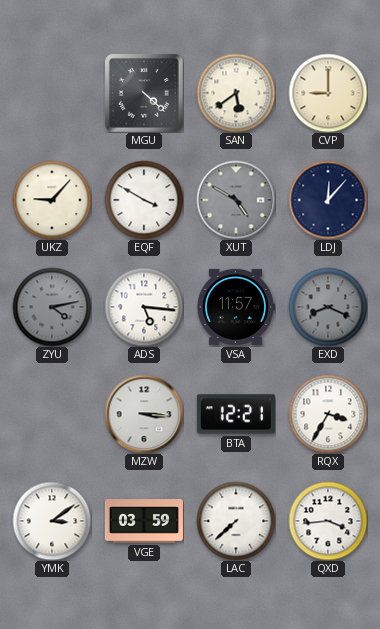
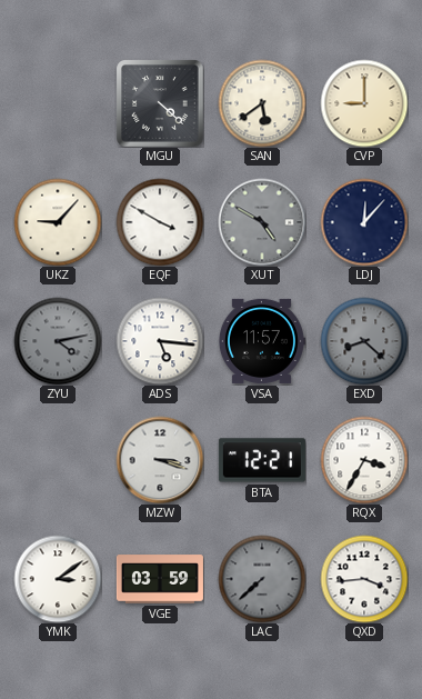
EXD: 8:19 -> 8:22
MZW: 3:16 -> 3:18
LAC dial: white -> grey
